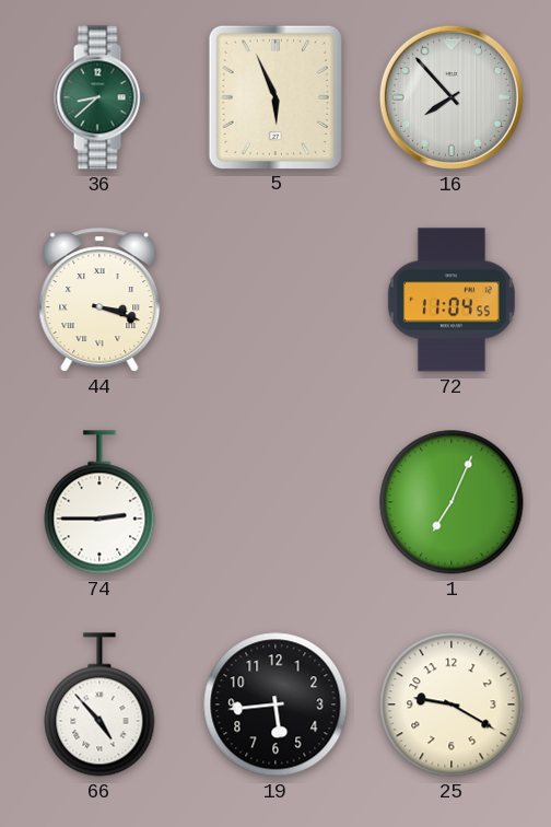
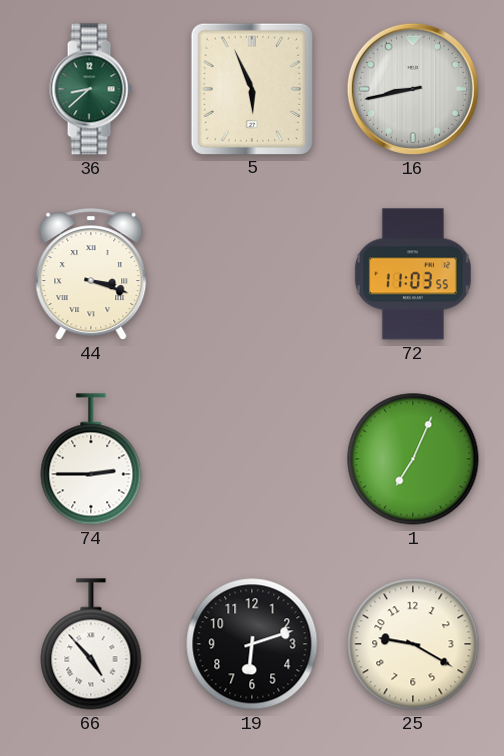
16: 7:53 -> 8:43
72: 11:04 -> 11:03
19: 5:44 -> 6:12
